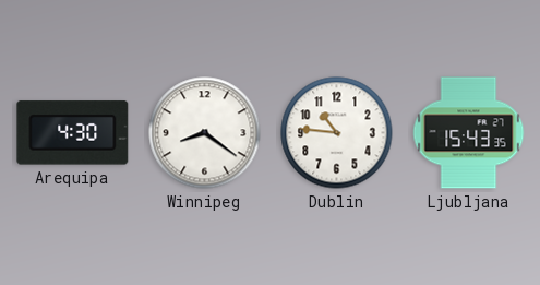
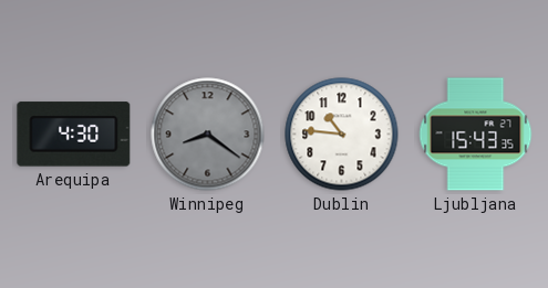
Winnipeg dial: white -> grey
